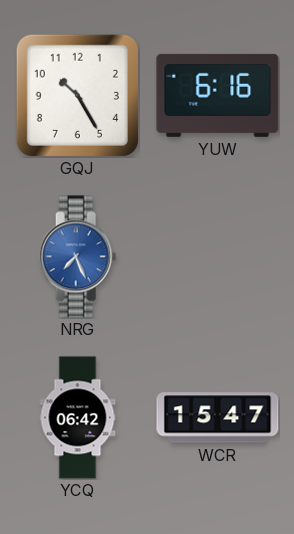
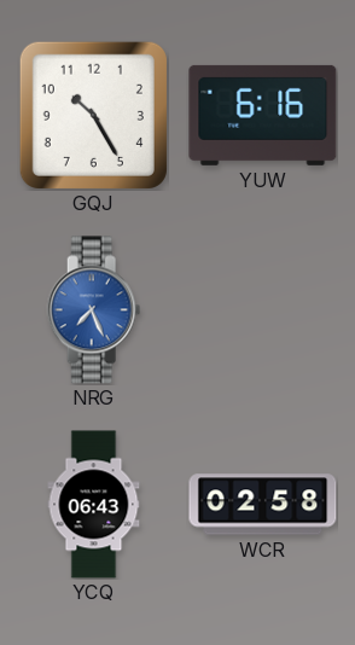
YCQ: 06:42 -> 06:43
WCR: 15:47 -> 02:58
